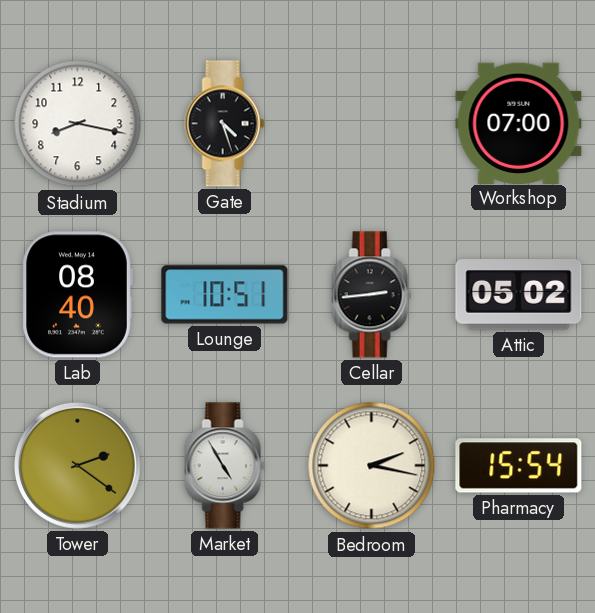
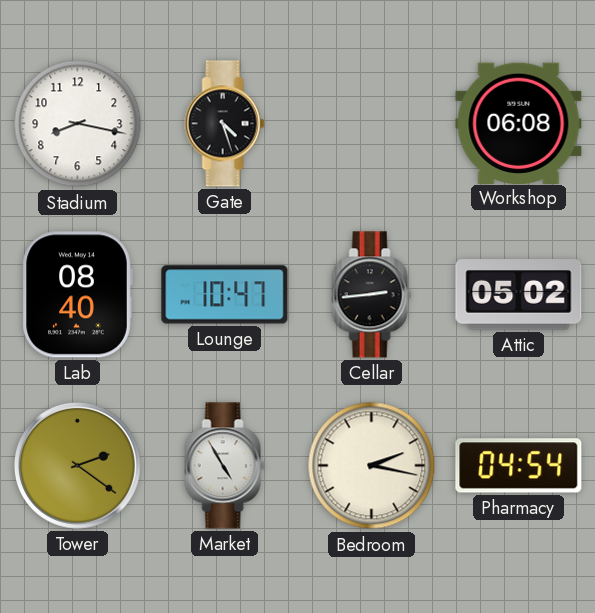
Workshop: 07:00 -> 06:08
Lounge: 10:51 -> 10:47
Pharmacy: 15:54 -> 04:54
